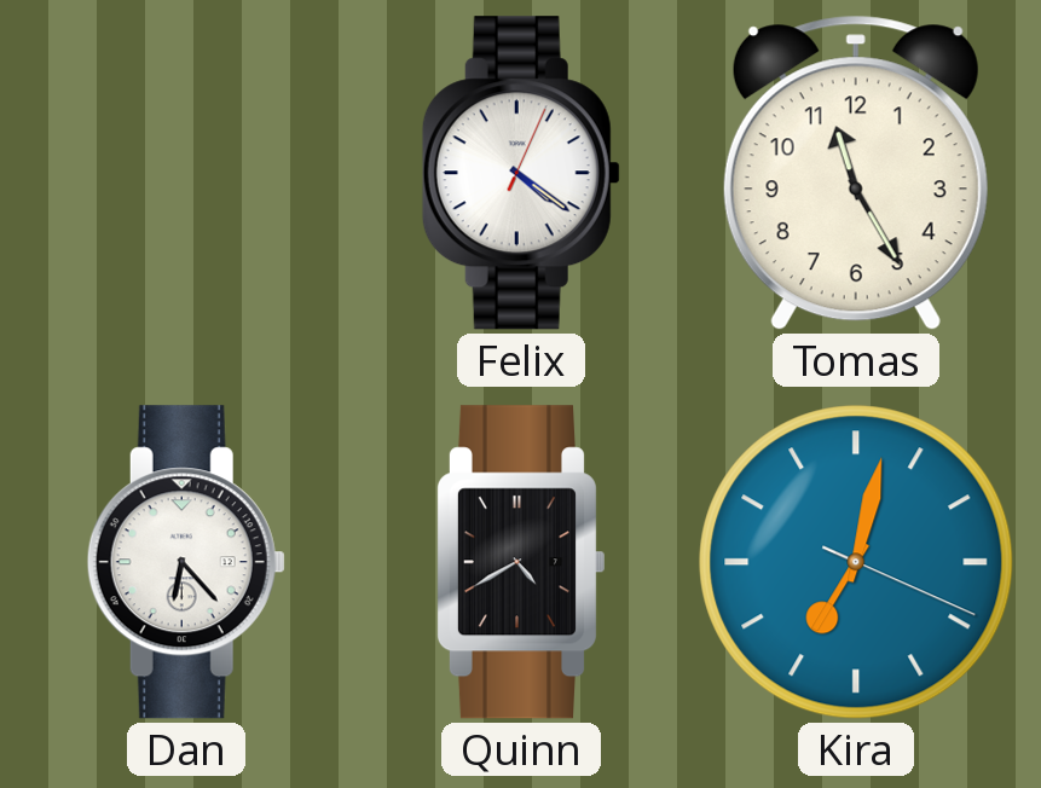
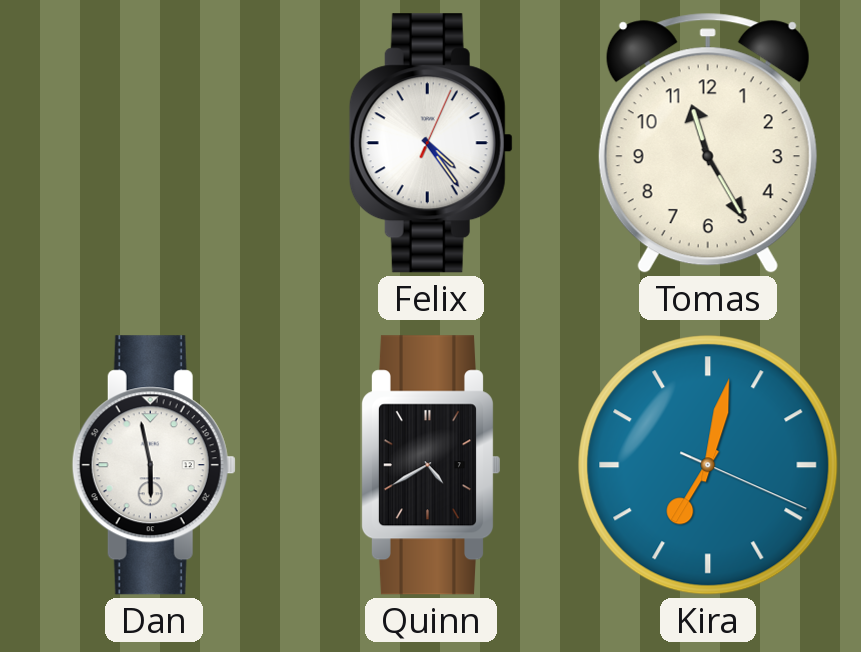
Felix: 4:21 -> 4:24
Dan: 6:23 -> 5:58
